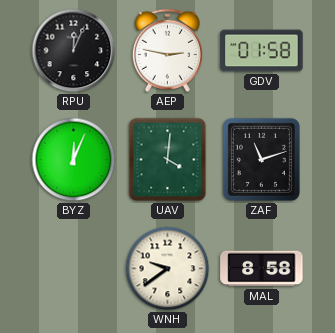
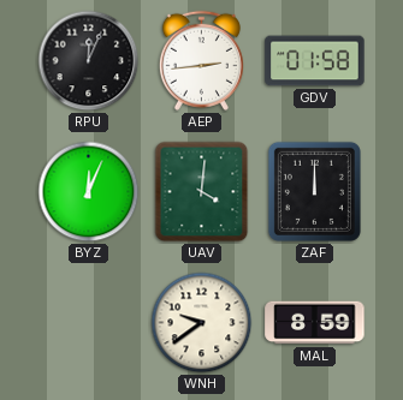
AEP: 2:47 -> 2:44
ZAF: 11:12 -> 12:00
MAL: 8:58 -> 8:59
